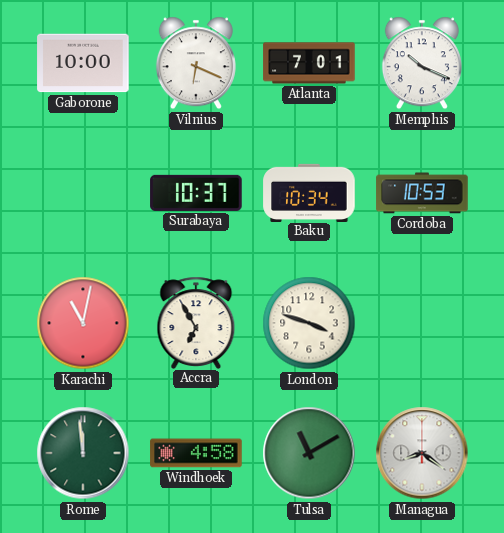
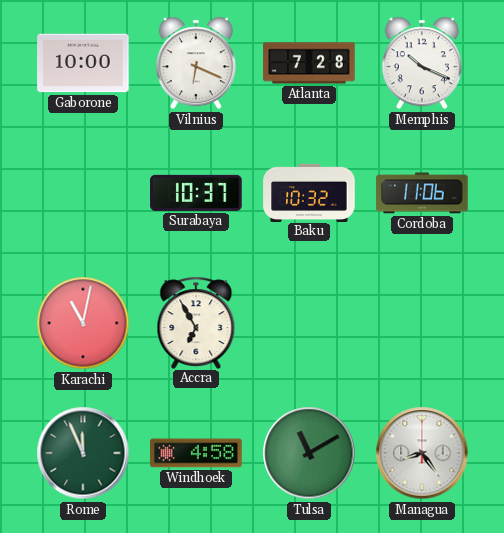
Atlanta: 7:01 -> 7:28
Baku: 10:34 -> 10:32
Cordoba: 10:53 -> 11:06
London: 3:48 -> none
Rome: 11:59 -> 11:56
Managua: 8:21 -> 8:24
